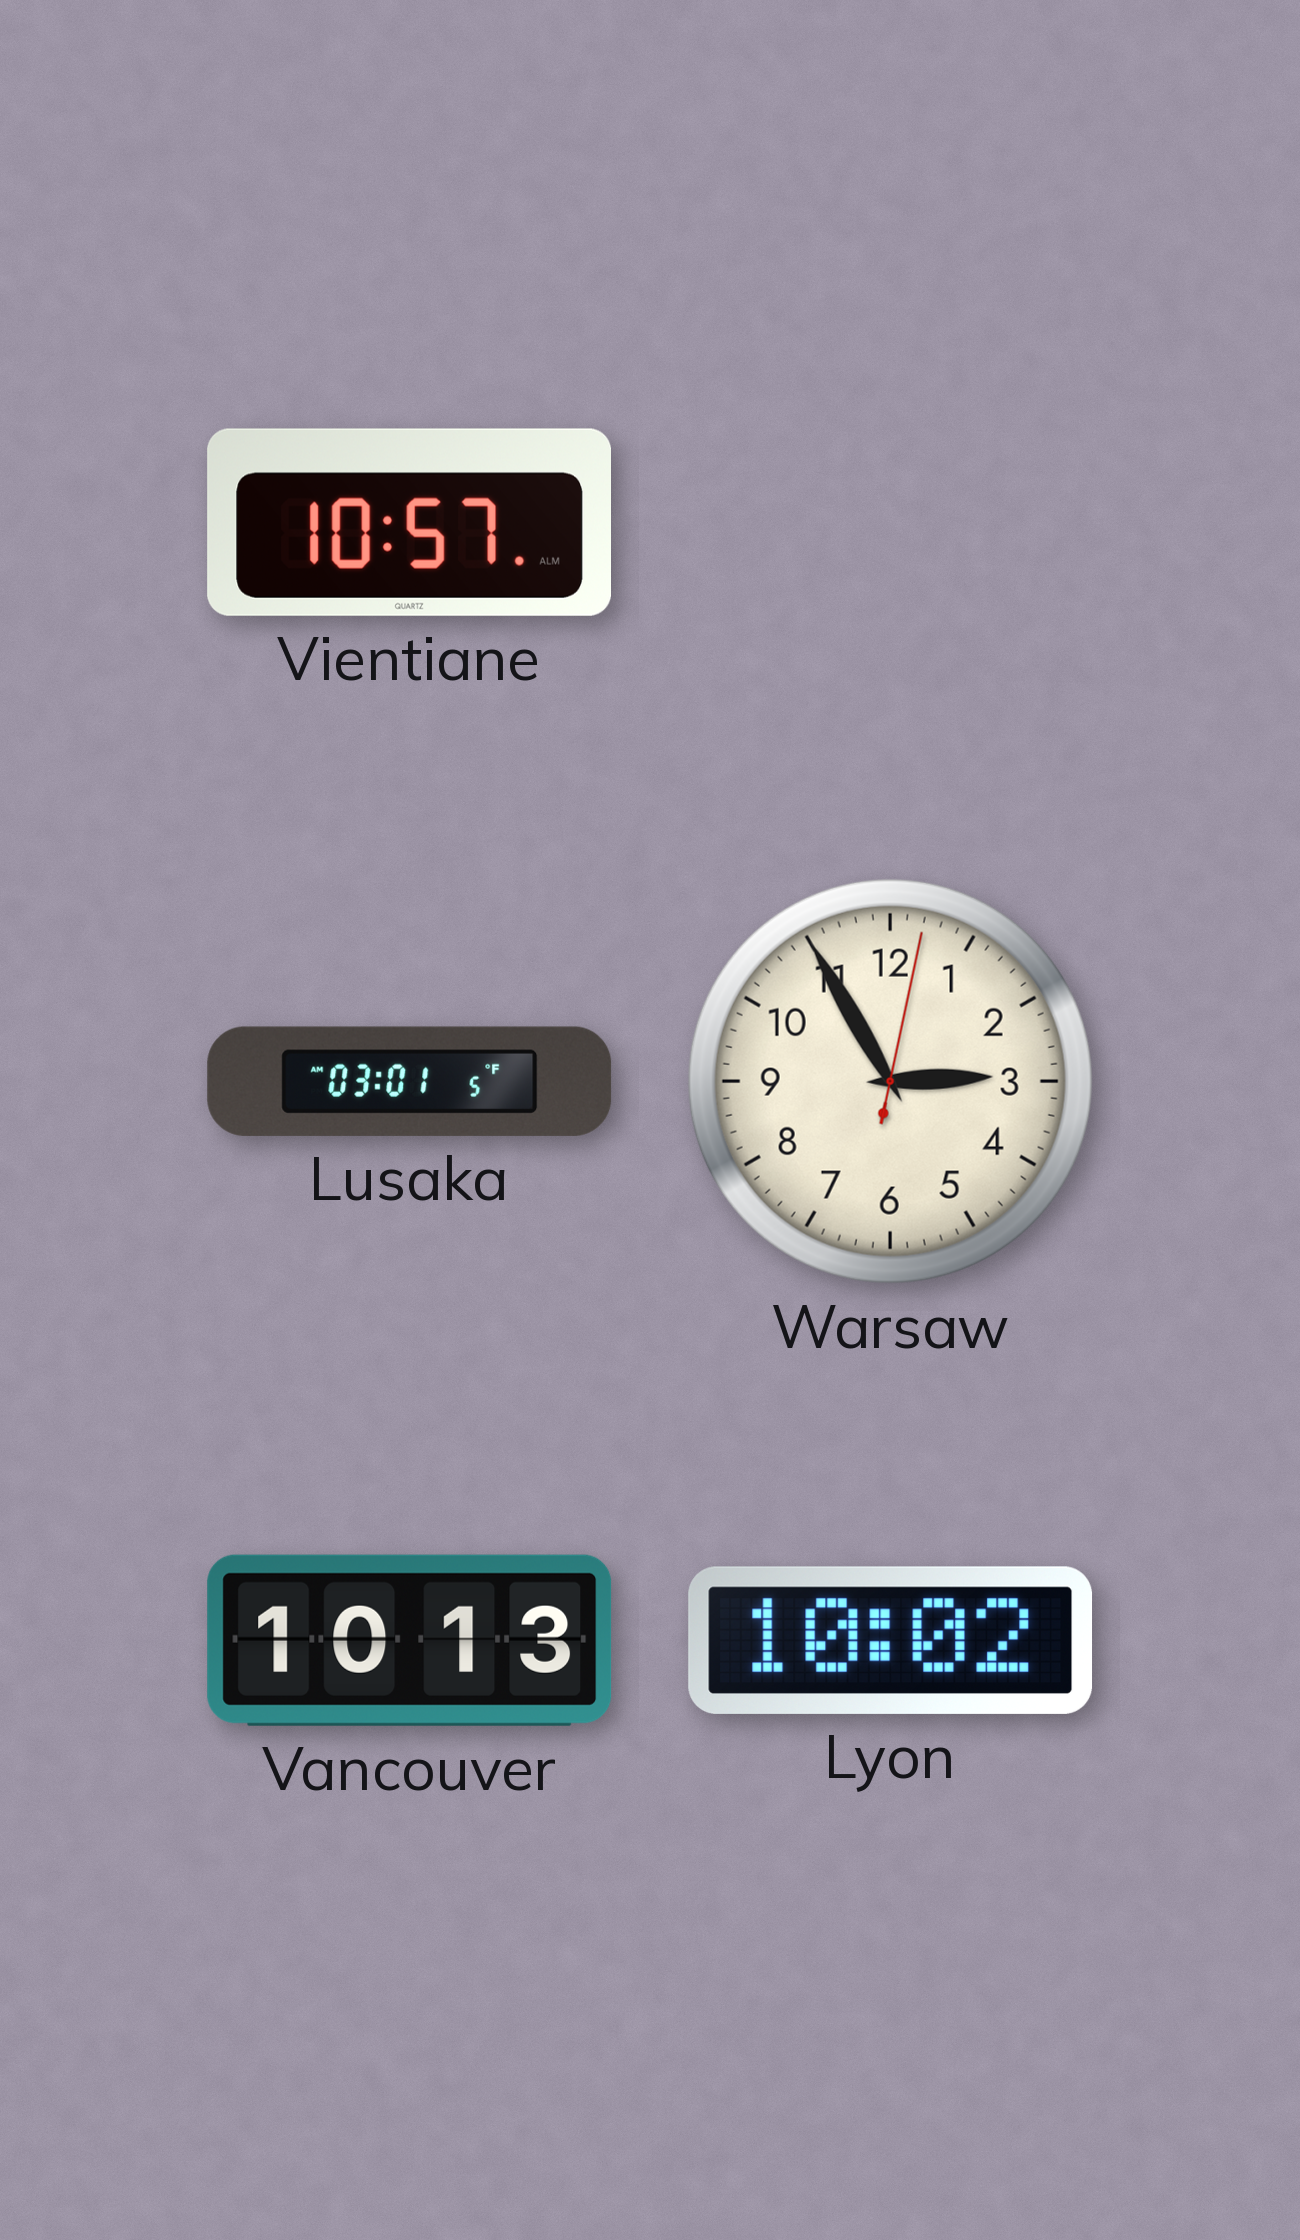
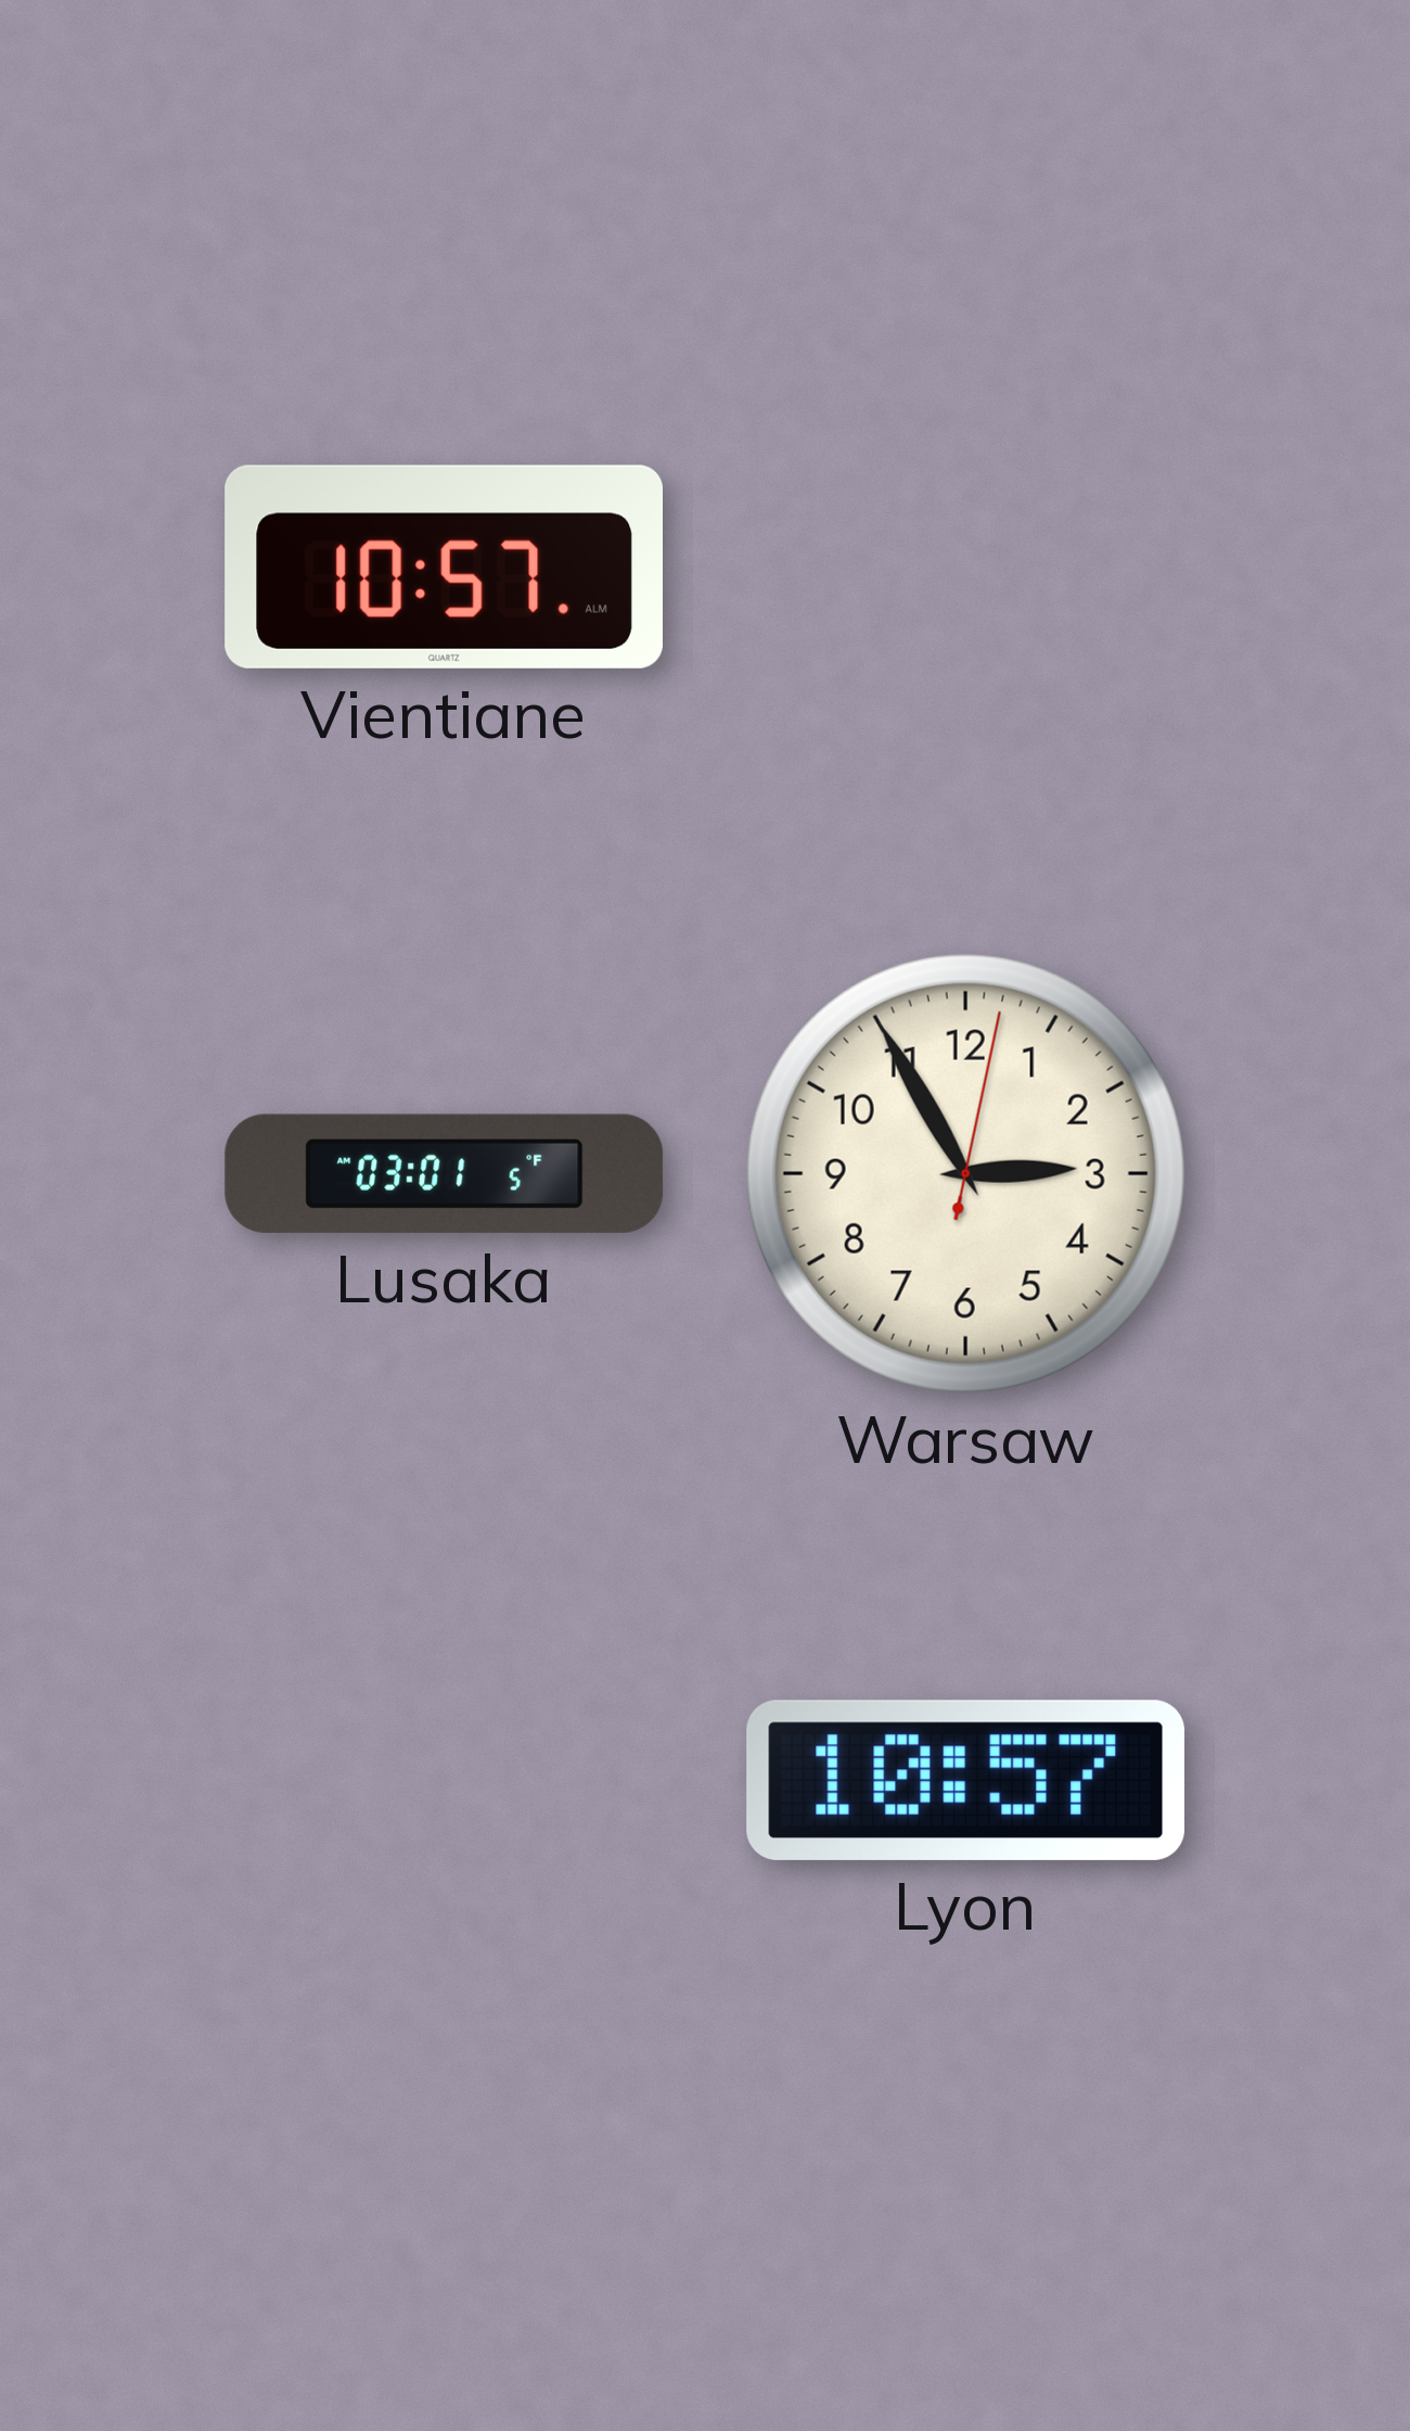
Vancouver: 10:13 -> none
Lyon: 10:02 -> 10:57
